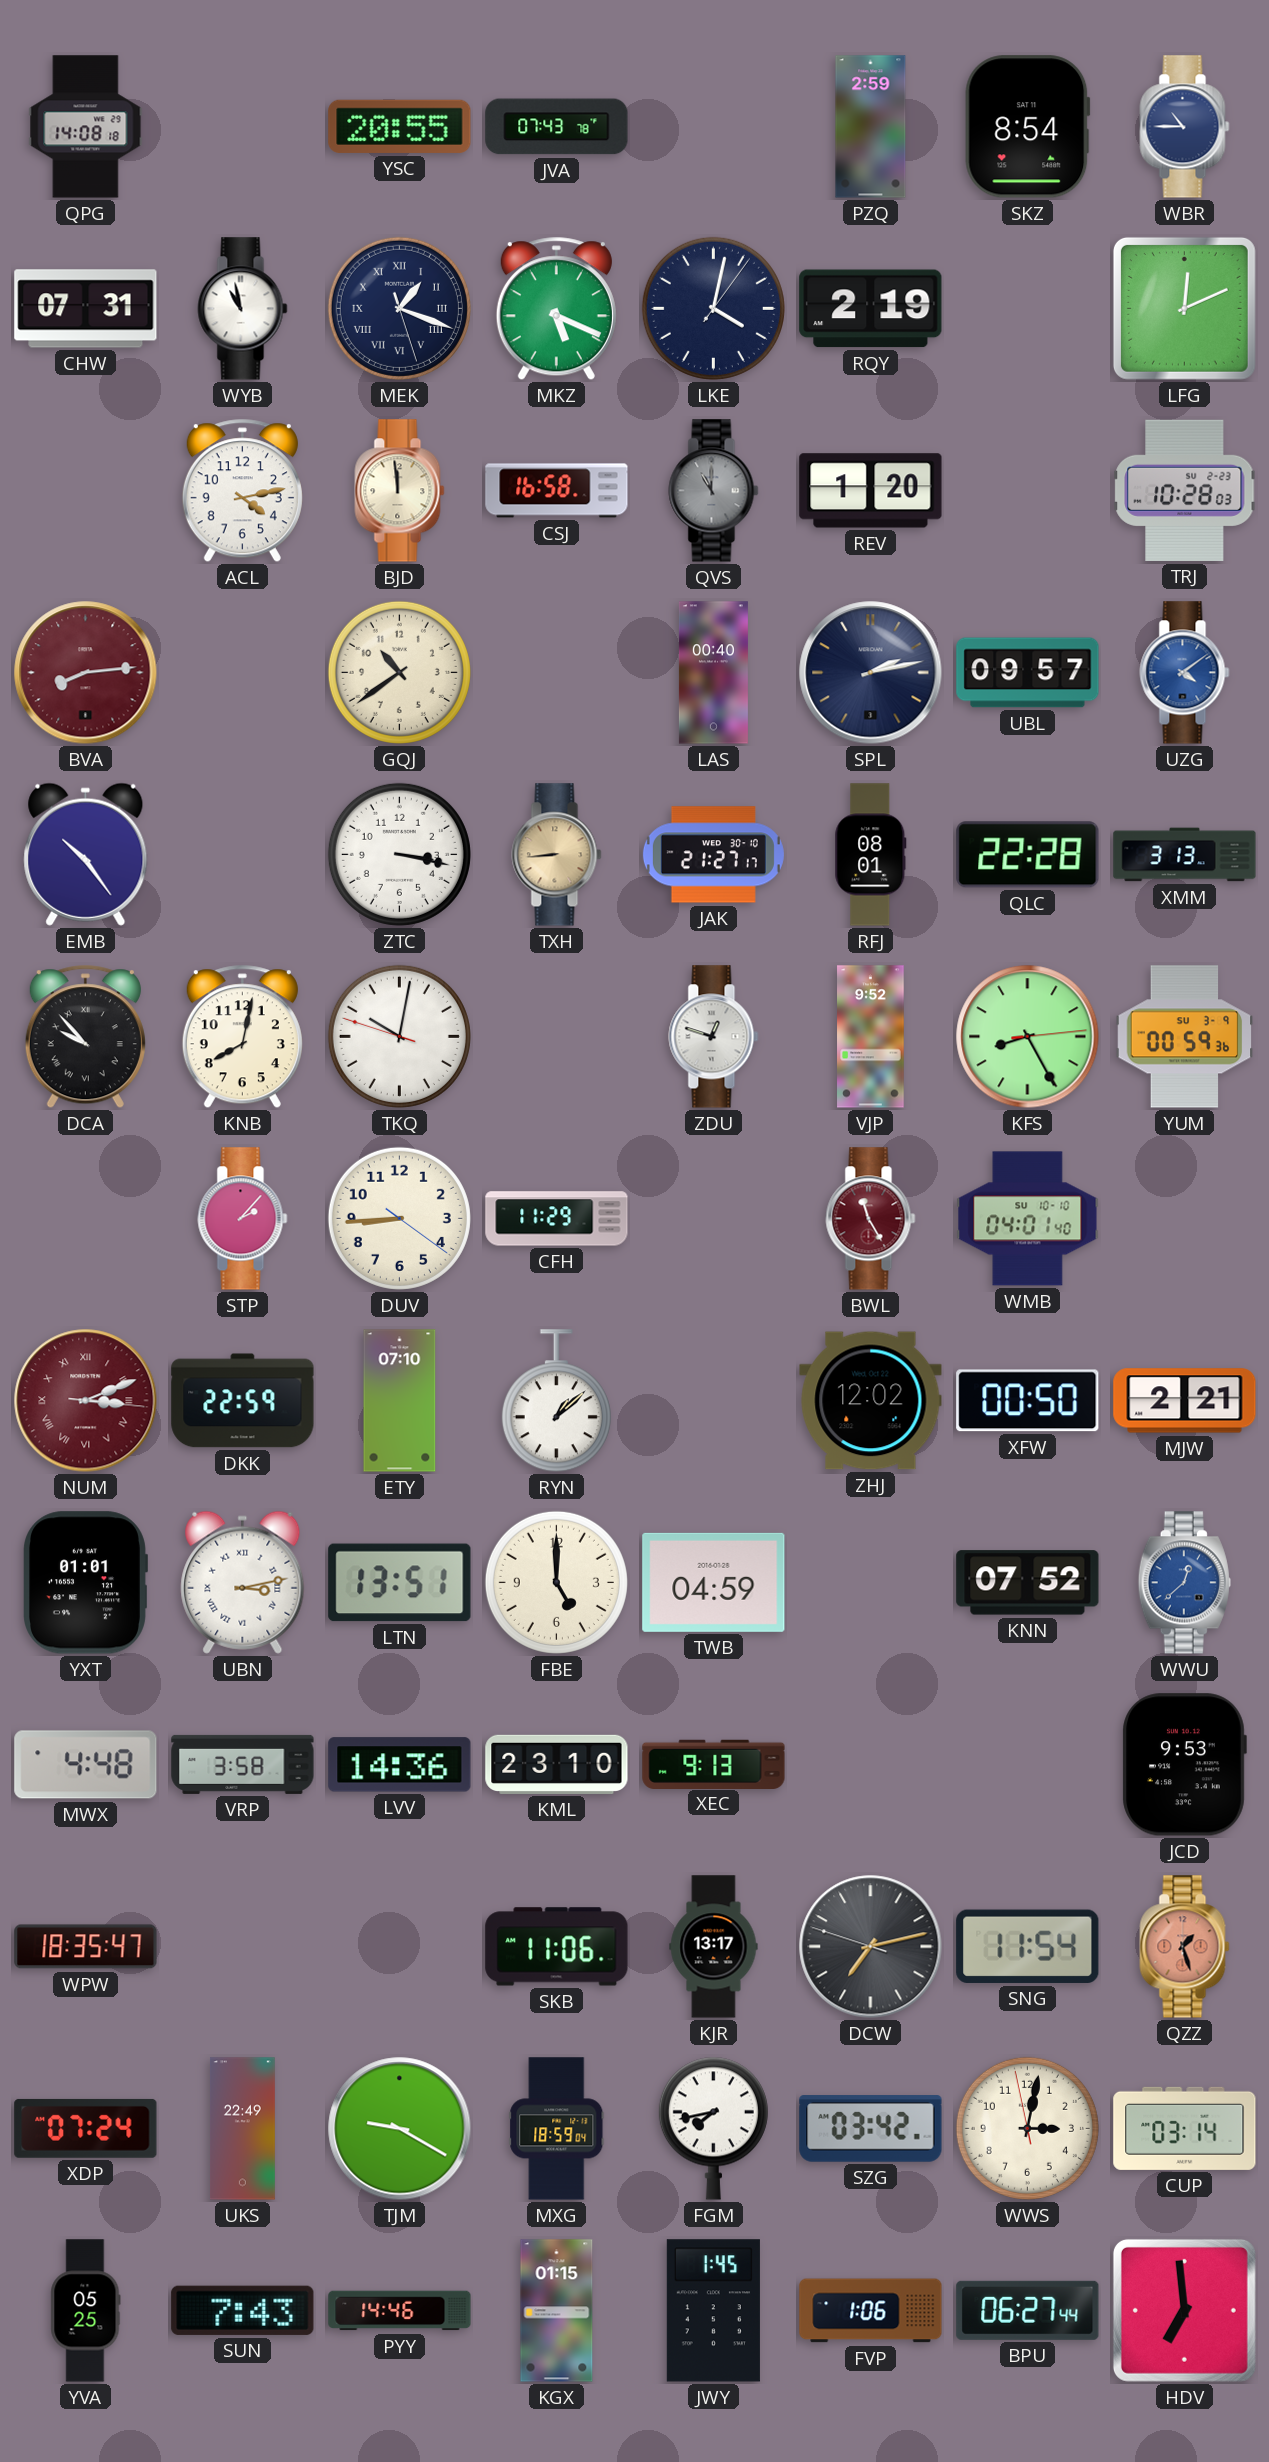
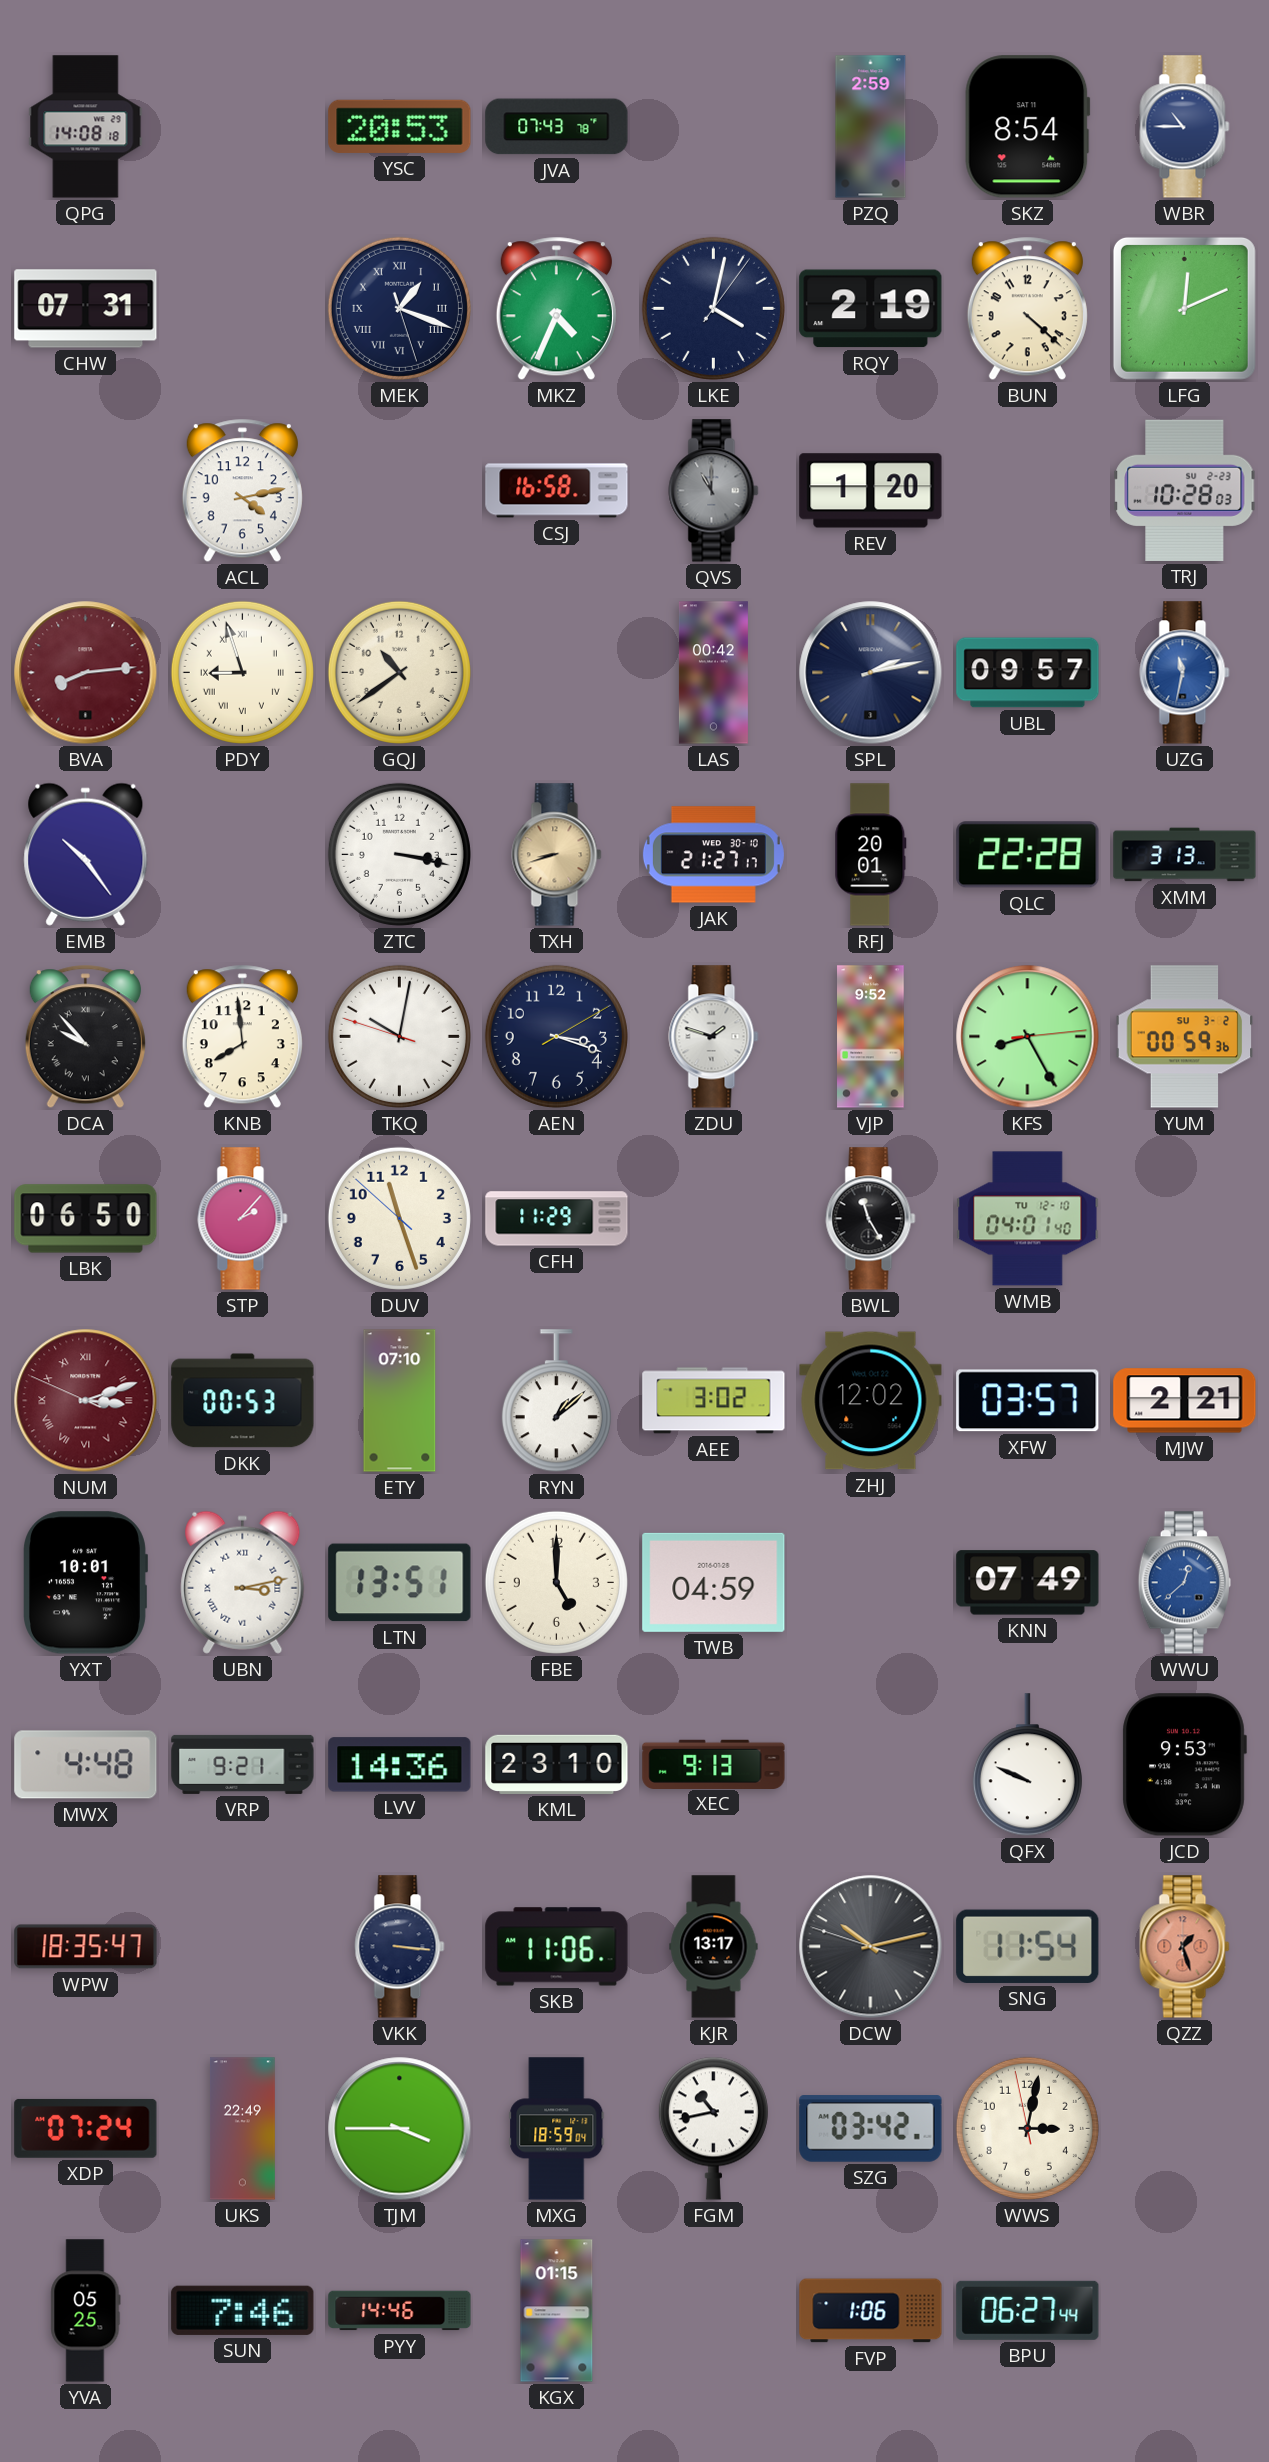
YSC: 20:55 -> 20:53
WYB: 10:58 -> none
MKZ: 5:19 -> 4:34
BUN: none -> 4:22
BJD: 11:59 -> none
PDY: none -> 8:57
LAS: 00:40 -> 00:42
UZG: 4:09 -> 11:32
TXH: 8:44 -> 8:42
RFJ: 08:01 -> 20:01
KNB: 8:02 -> 7:59
AEN: none -> 3:18
ZDU: 12:48 -> 1:48
YUM date: SU 3-9 -> SU 3-2
LBK: none -> 06:50
DUV: 8:44 -> 11:26
BWL dial: burgundy -> black
WMB date: SU 10-10 -> TU 12-10
NUM: 3:11:16 -> 3:11:49
DKK: 22:59 -> 00:53
AEE: none -> 3:02
XFW: 00:50 -> 03:57
YXT: 01:01 -> 10:01
KNN: 07:52 -> 07:49
VRP: 3:58 -> 9:21
QFX: none -> 9:49
VKK: none -> 3:16
DCW: 7:12 -> 10:12
TJM: 9:20 -> 3:45
FGM: 7:43 -> 10:43
CUP: 03:14 -> none
SUN: 7:43 -> 7:46
JWY: 1:45 -> none
HDV: 6:59 -> none
